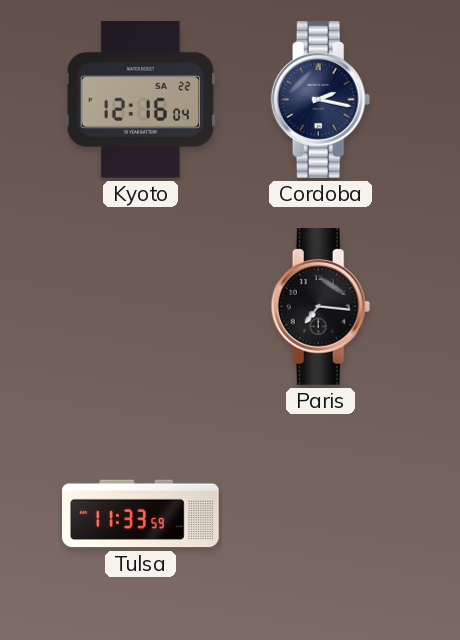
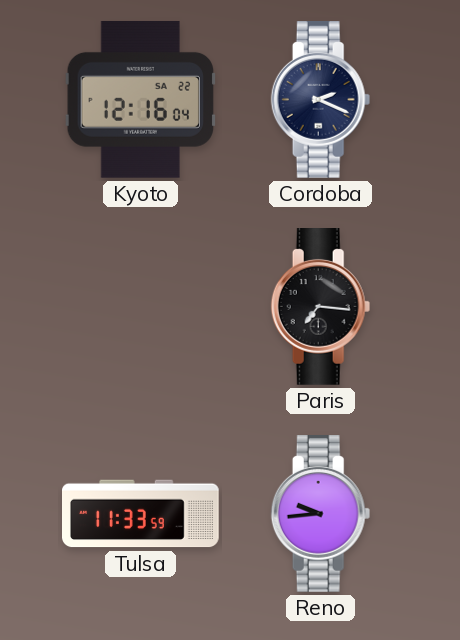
Cordoba: 2:17 -> 2:19
Reno: none -> 9:44
